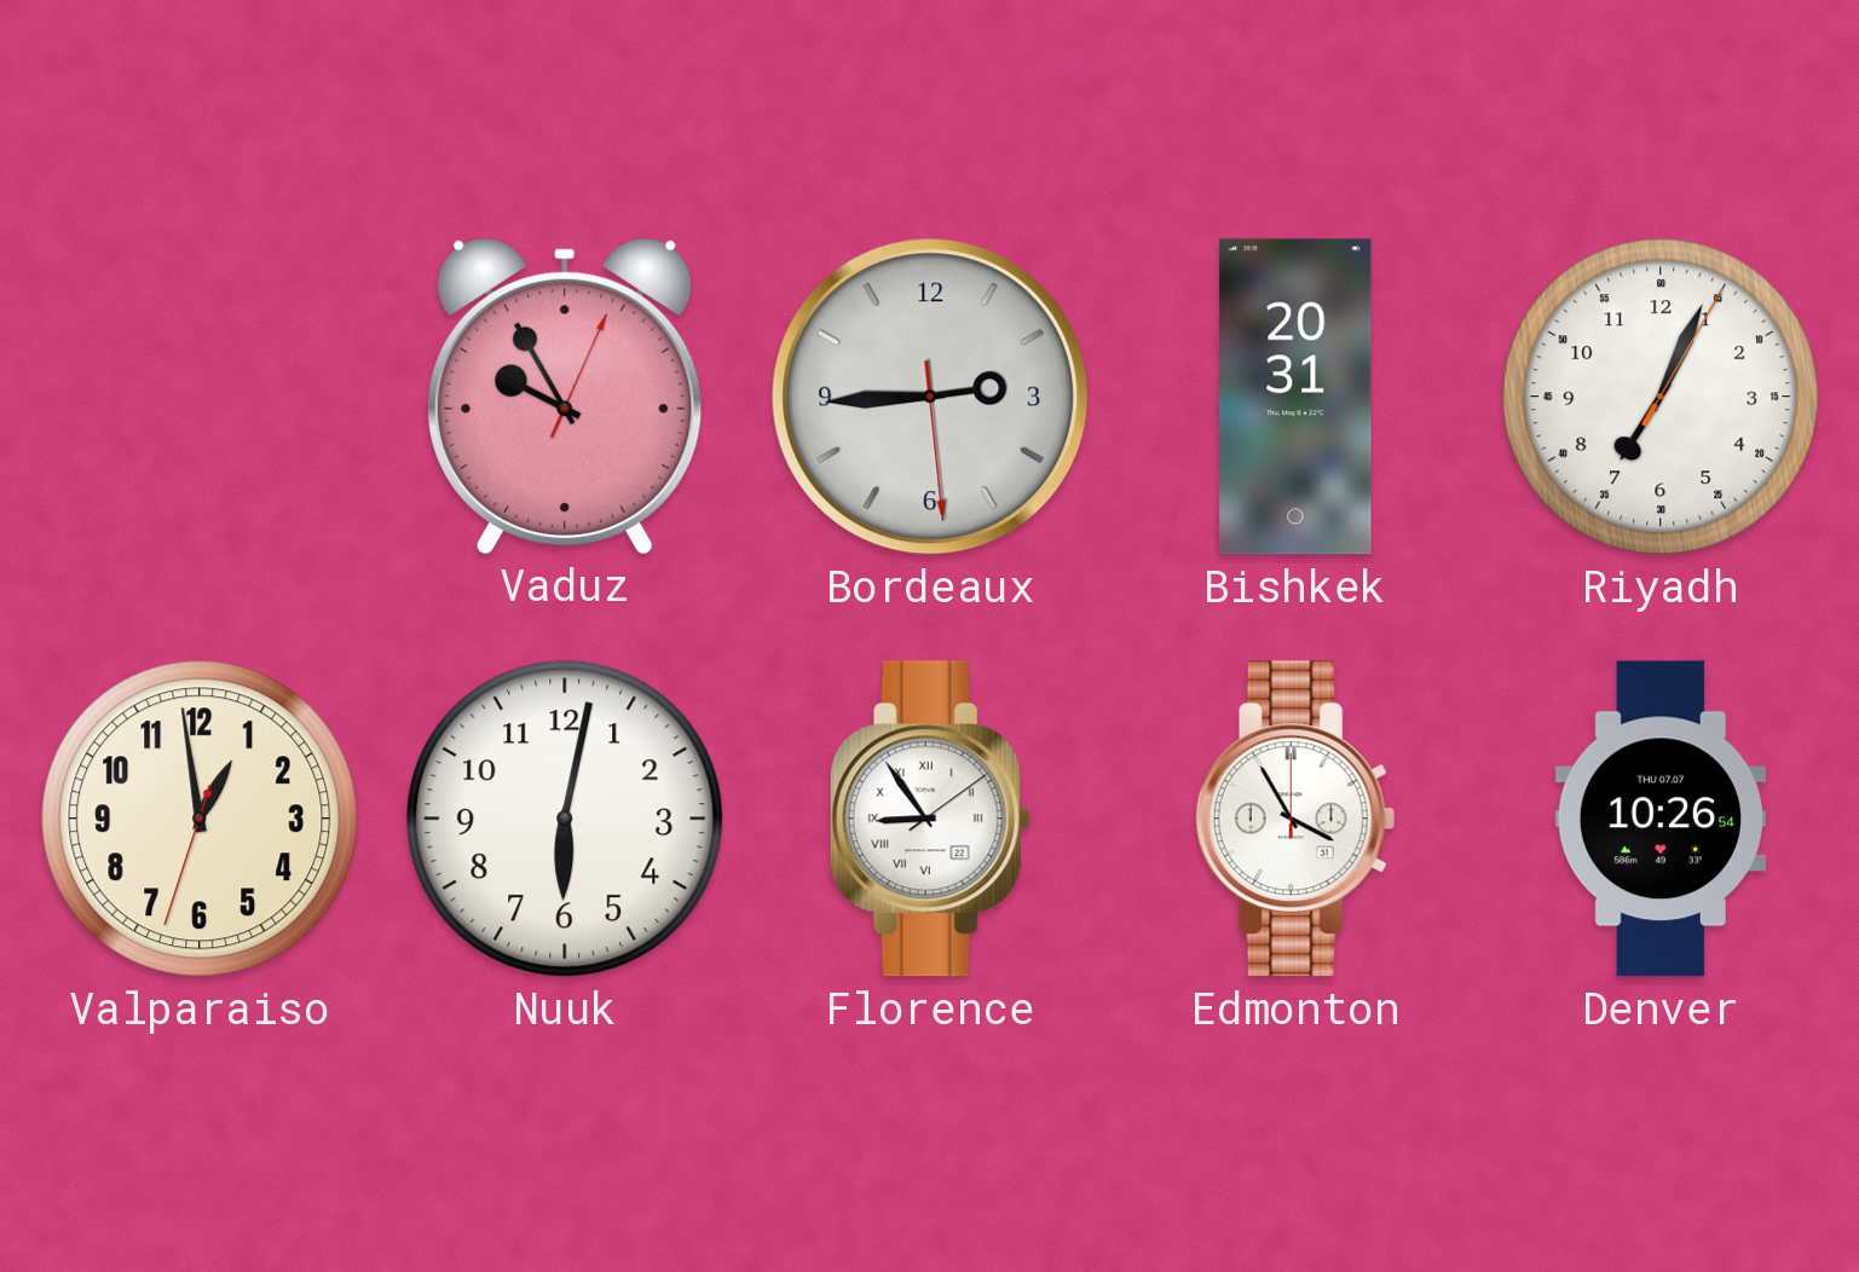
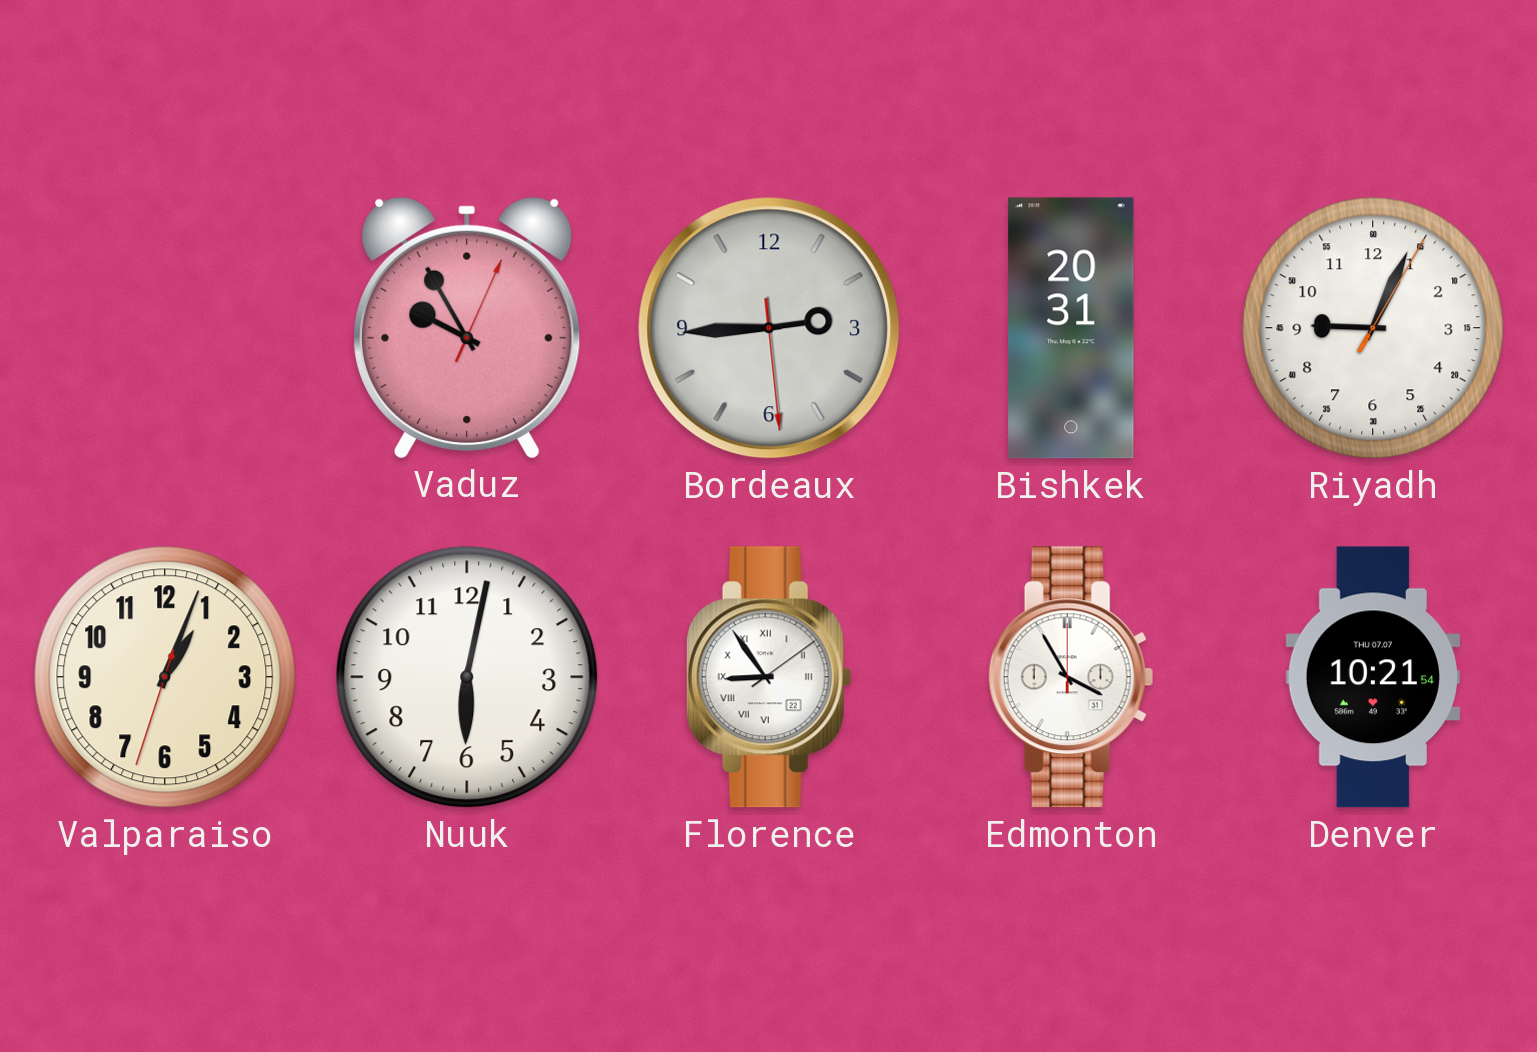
Riyadh: 7:04 -> 9:04
Valparaiso: 12:58 -> 1:03
Denver: 10:26 -> 10:21
